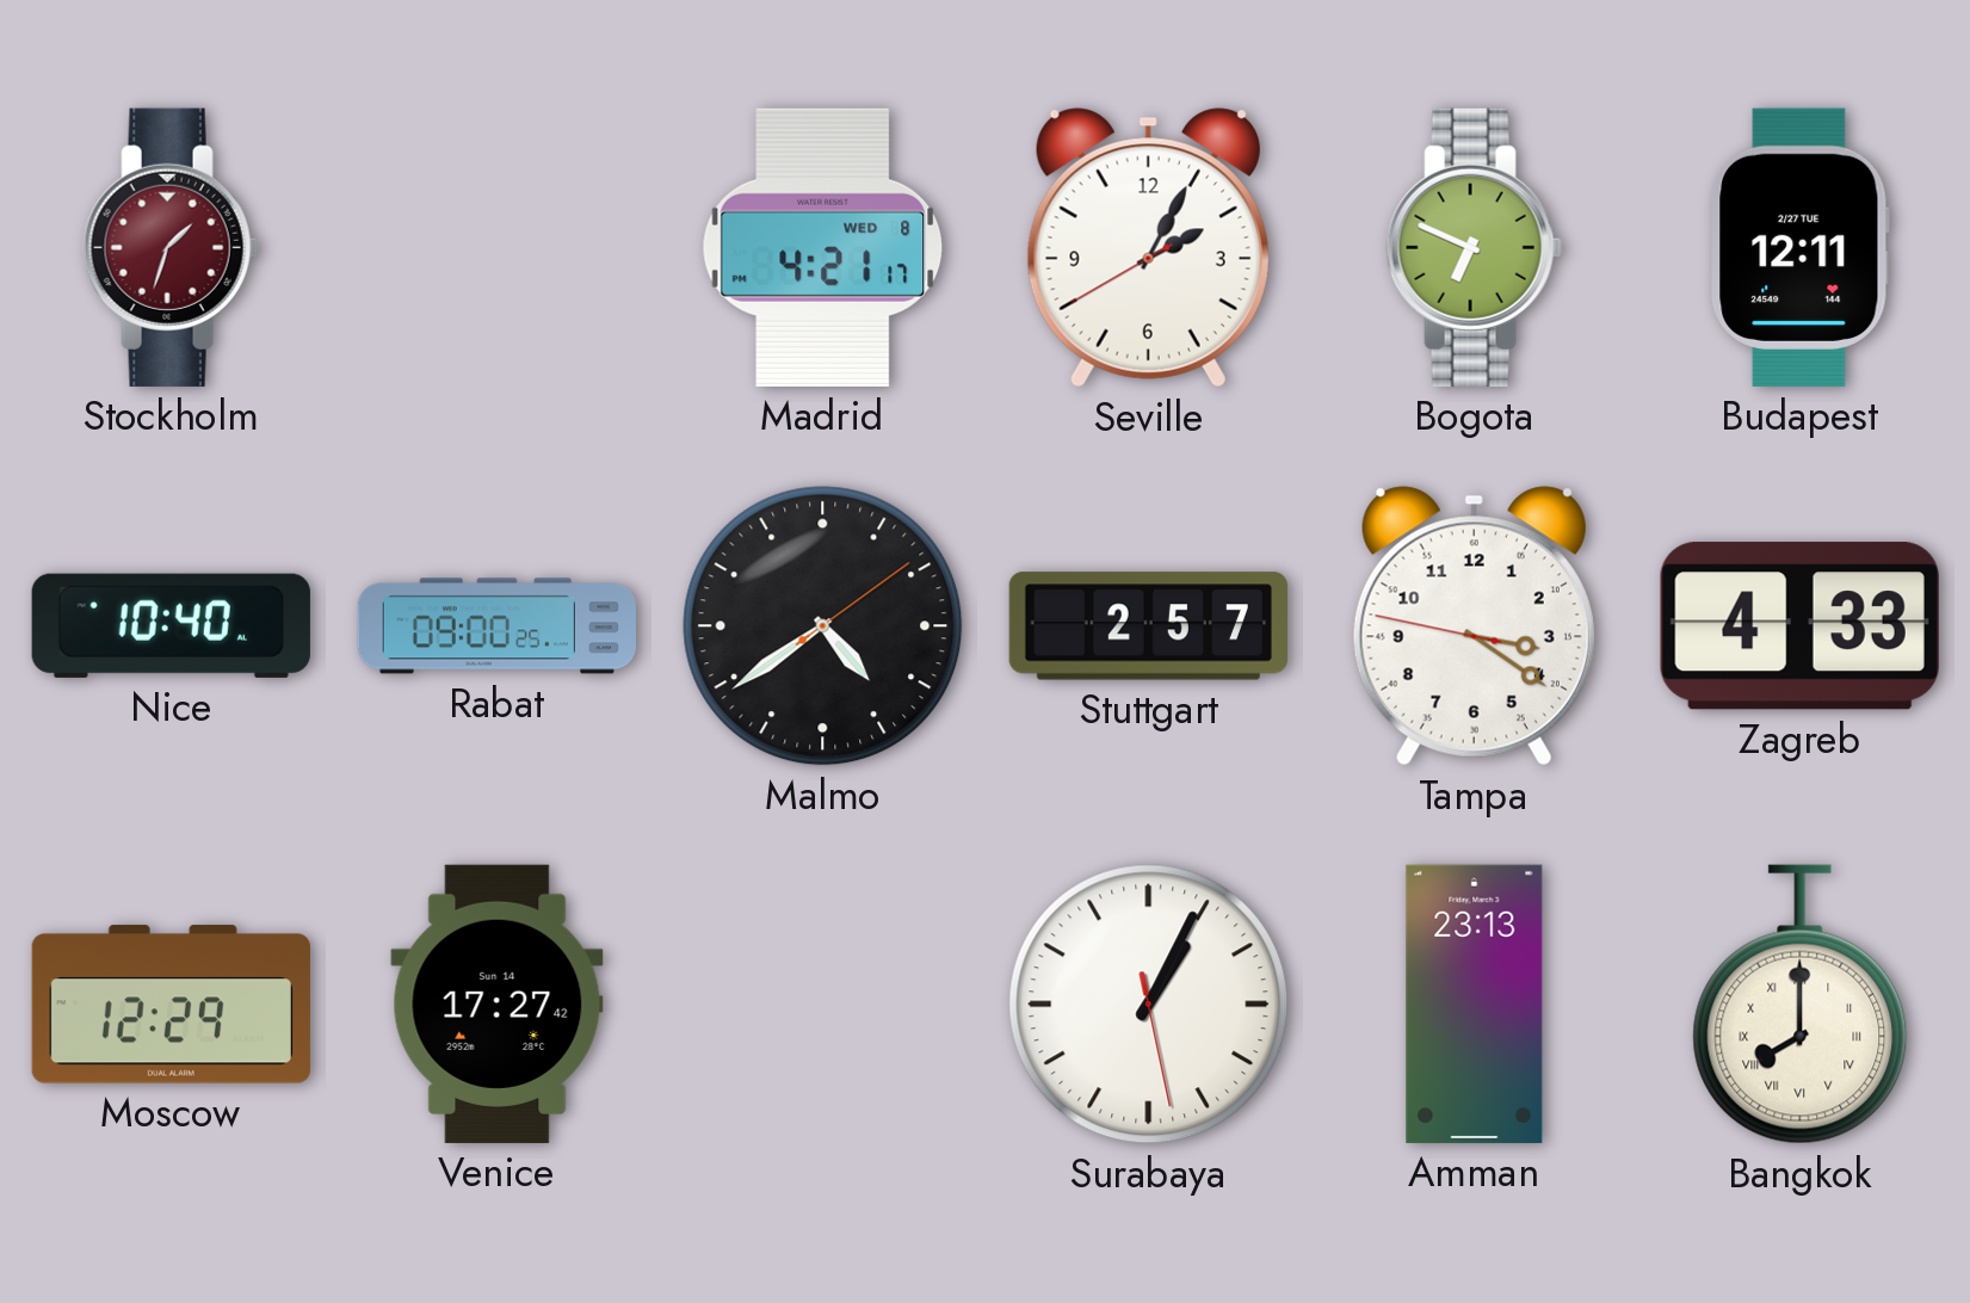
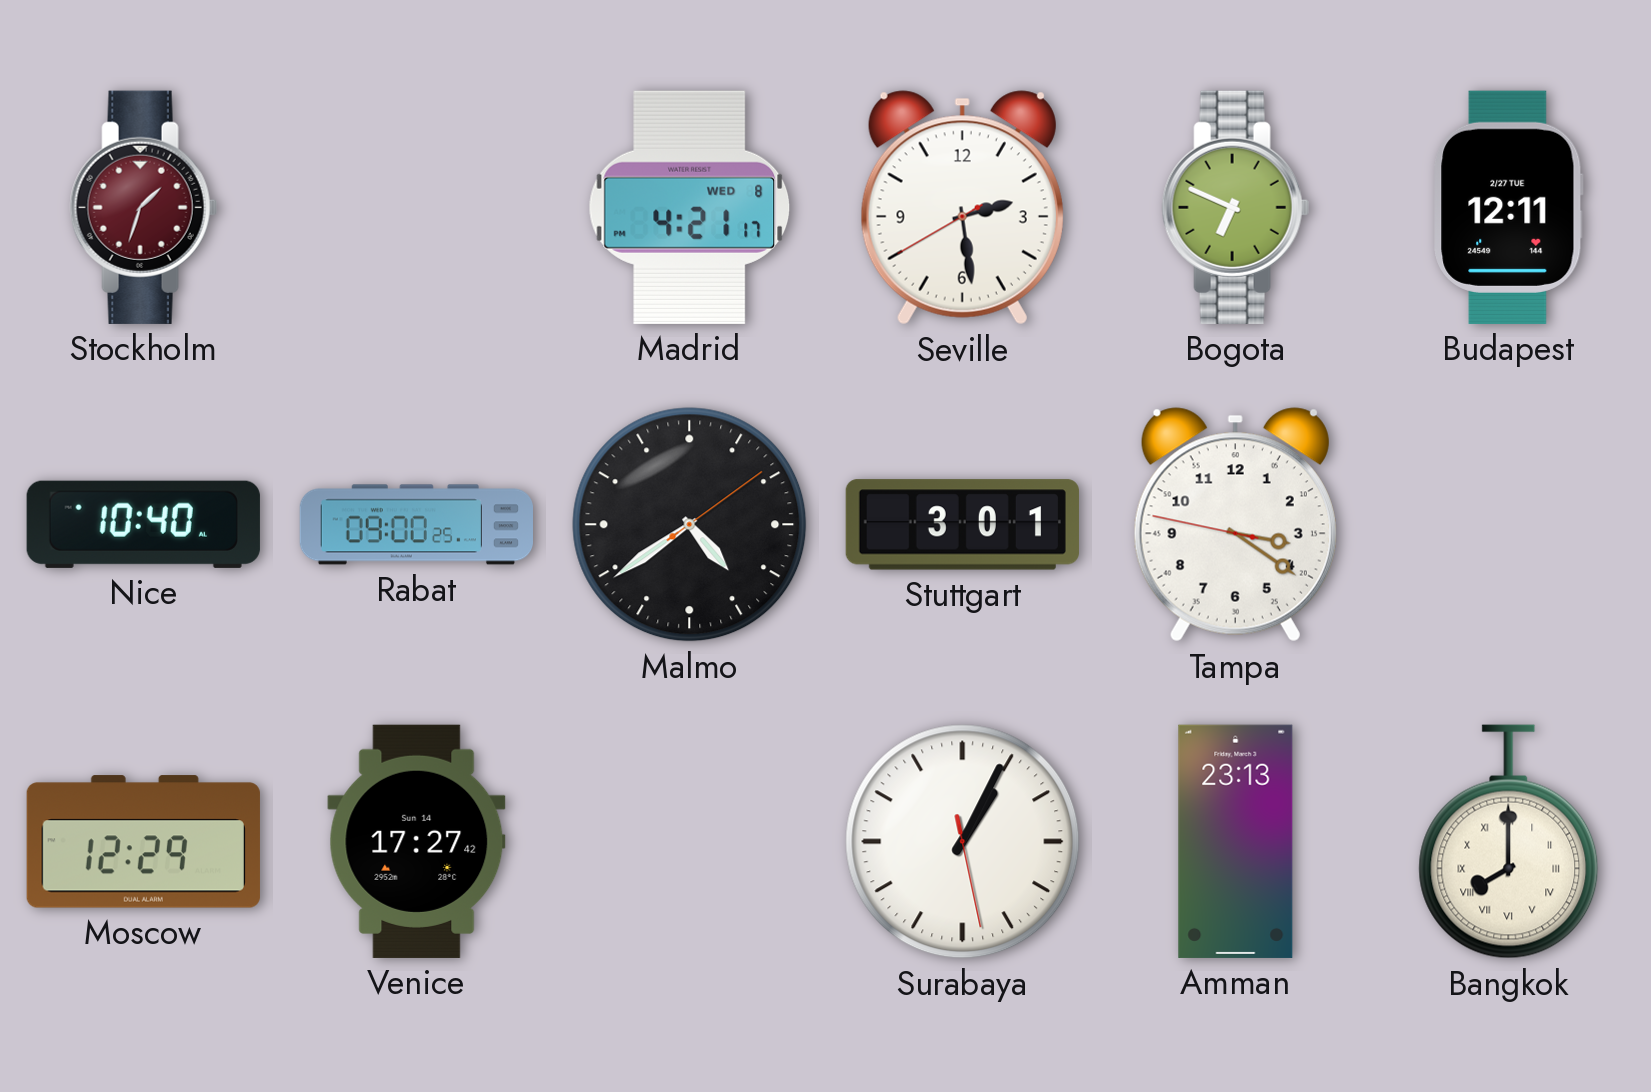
Seville: 2:04 -> 2:28
Stuttgart: 2:57 -> 3:01
Zagreb: 4:33 -> none
